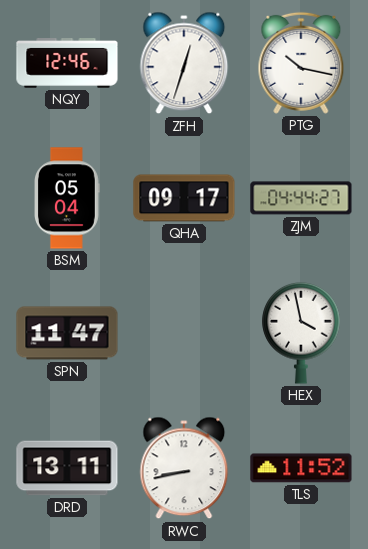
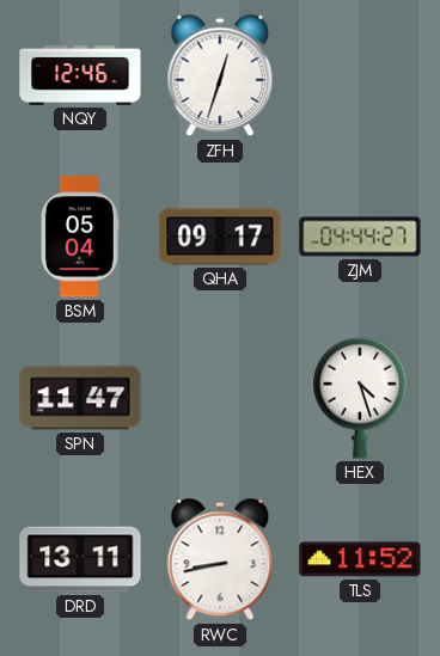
PTG: 10:17 -> none
HEX: 3:58 -> 4:27
